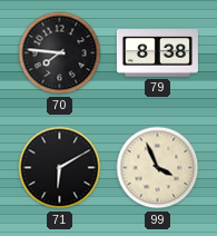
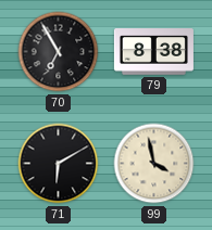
70: 7:46 -> 6:55
99: 3:56 -> 3:58
